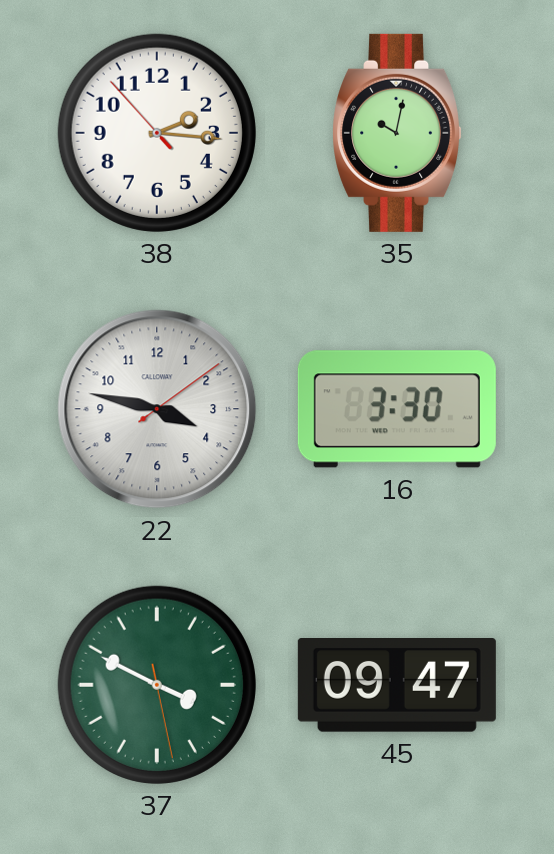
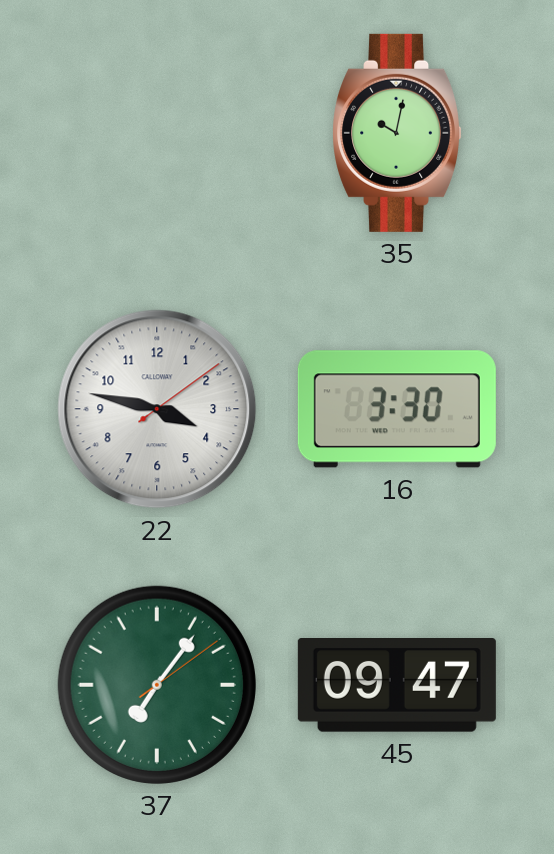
38: 2:15 -> none
37: 3:49 -> 7:06
